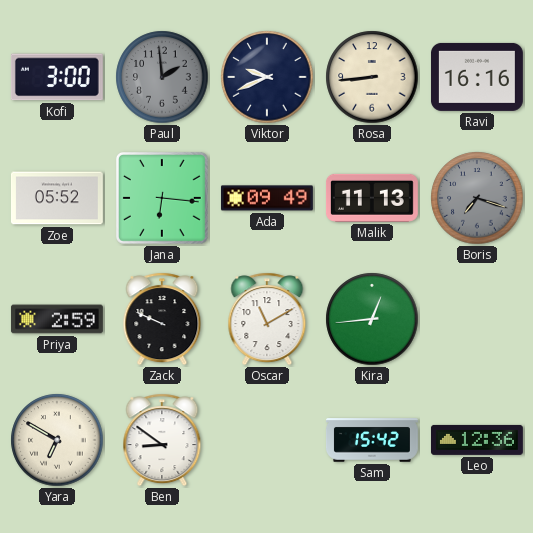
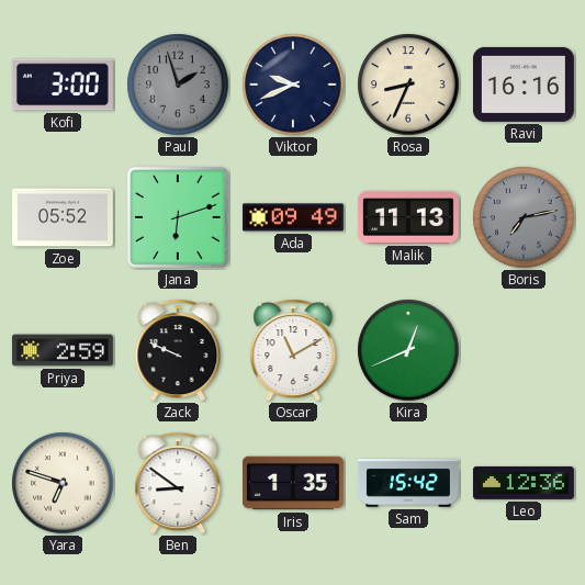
Paul: 1:59 -> 1:57
Rosa: 8:44 -> 8:34
Jana: 6:16 -> 6:12
Boris: 7:18 -> 7:13
Kira: 12:44 -> 12:41
Yara: 6:50 -> 6:48
Iris: none -> 1:35
